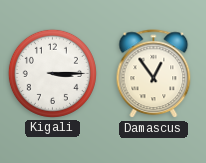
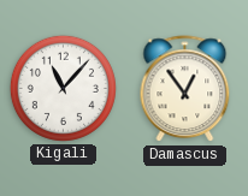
Kigali: 3:15 -> 11:07
